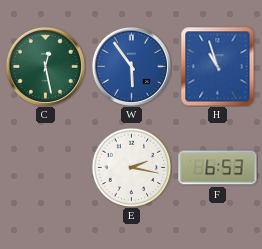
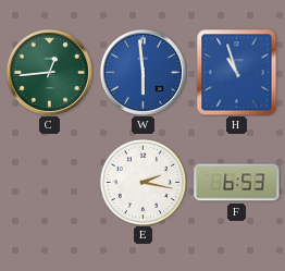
C: 12:28 -> 12:44
W: 5:54 -> 5:59
